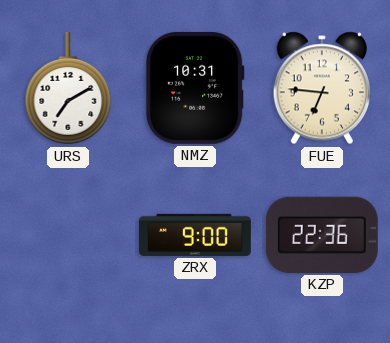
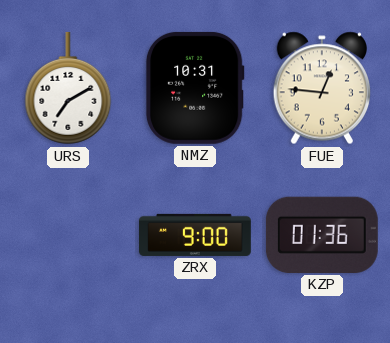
FUE: 6:46 -> 12:46
KZP: 22:36 -> 01:36
